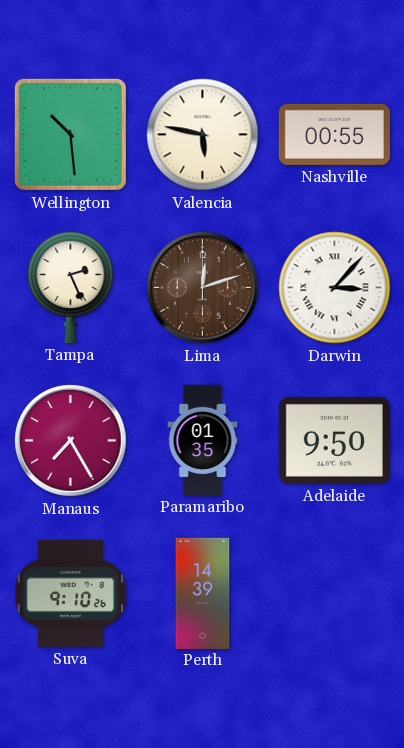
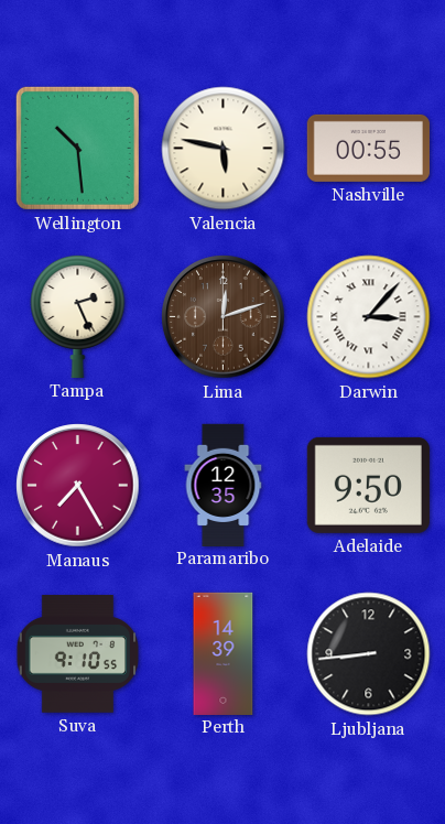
Paramaribo: 01:35 -> 12:35
Suva: 9:10:26 -> 9:10:55
Ljubljana: none -> 8:44
